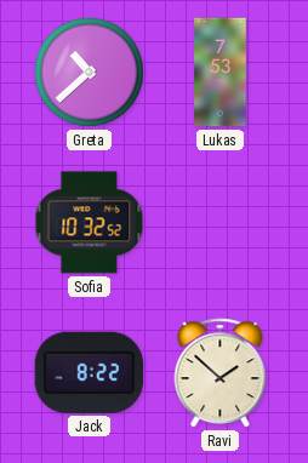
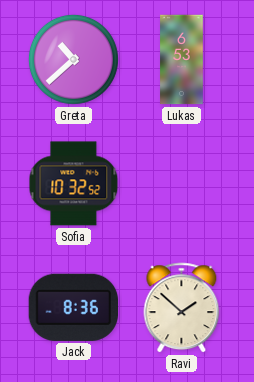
Lukas: 7:53 -> 6:53
Jack: 8:22 -> 8:36
